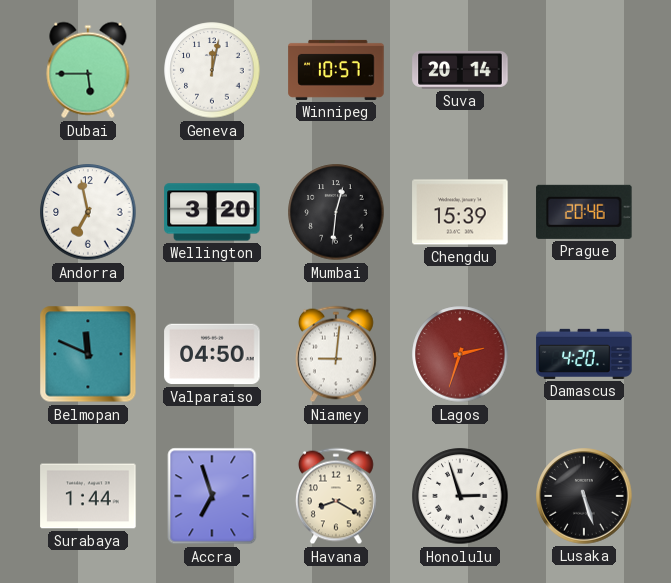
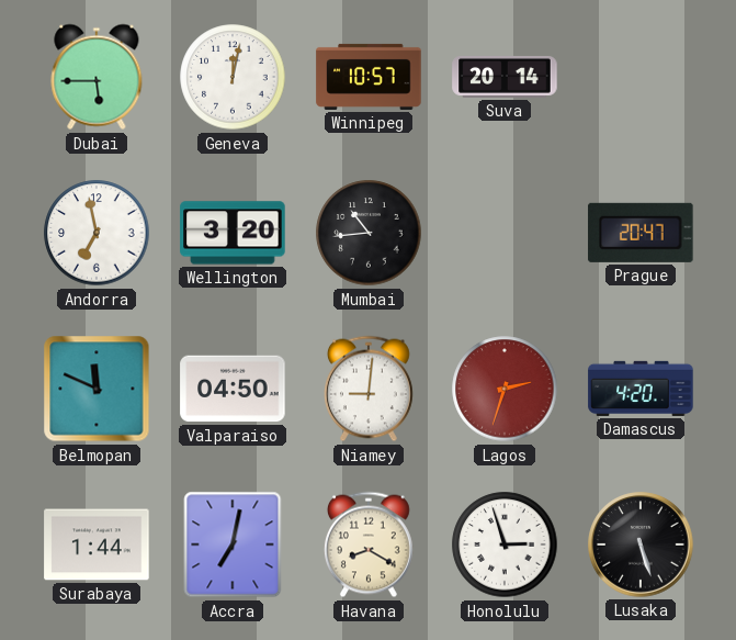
Mumbai: 12:31 -> 10:44
Chengdu: 15:39 -> none
Prague: 20:46 -> 20:47
Accra: 6:57 -> 7:02
